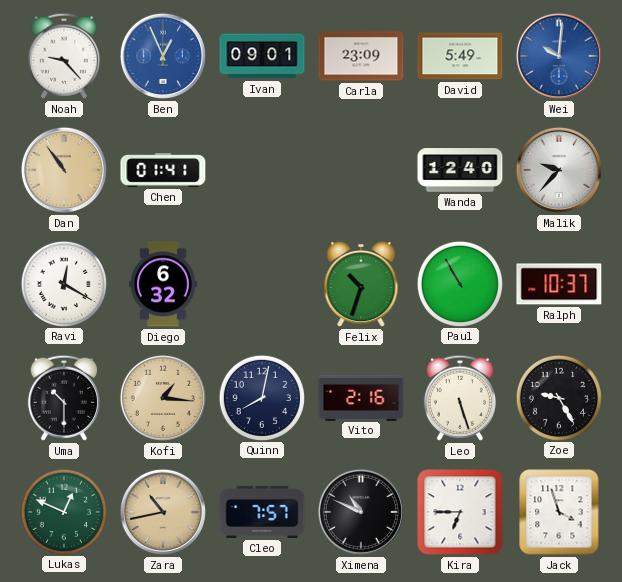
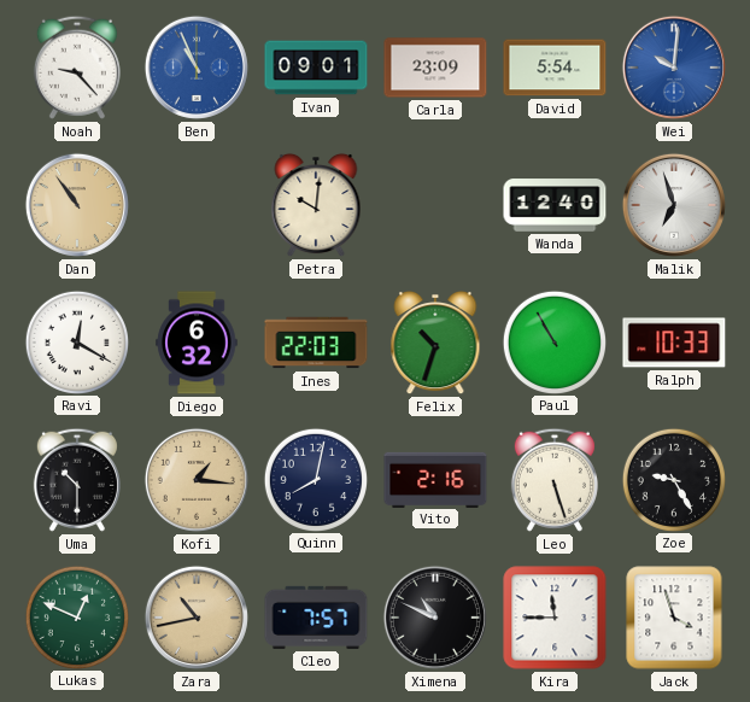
Ben: 12:56 -> 10:56
David: 5:49 -> 5:54
Chen: 01:41 -> none
Petra: none -> 10:01
Malik: 9:37 -> 6:57
Ines: none -> 22:03
Ralph: 10:37 -> 10:33
Kira: 6:45 -> 11:45
